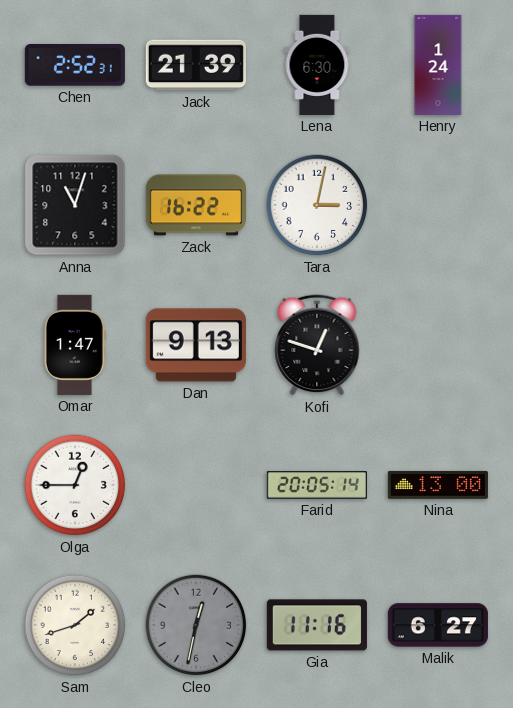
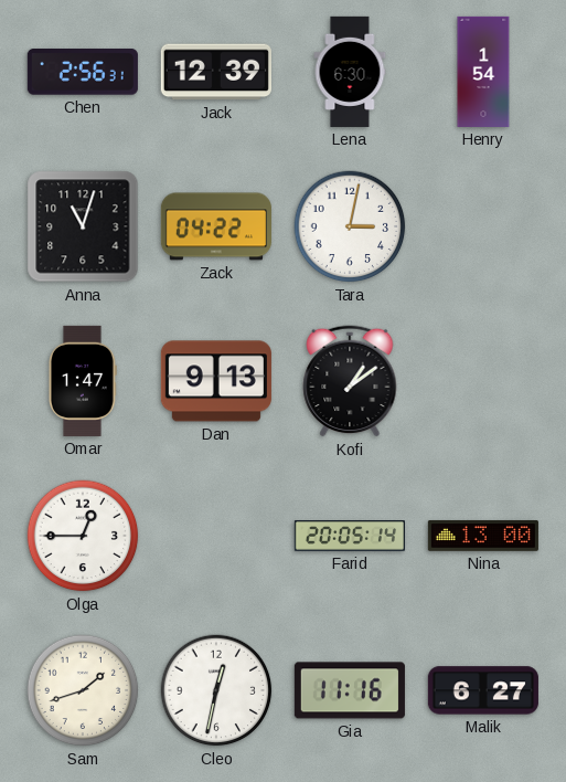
Chen: 2:52 -> 2:56
Jack: 21:39 -> 12:39
Henry: 1:24 -> 1:54
Zack: 16:22 -> 04:22
Kofi: 12:48 -> 1:09
Cleo dial: grey -> white
